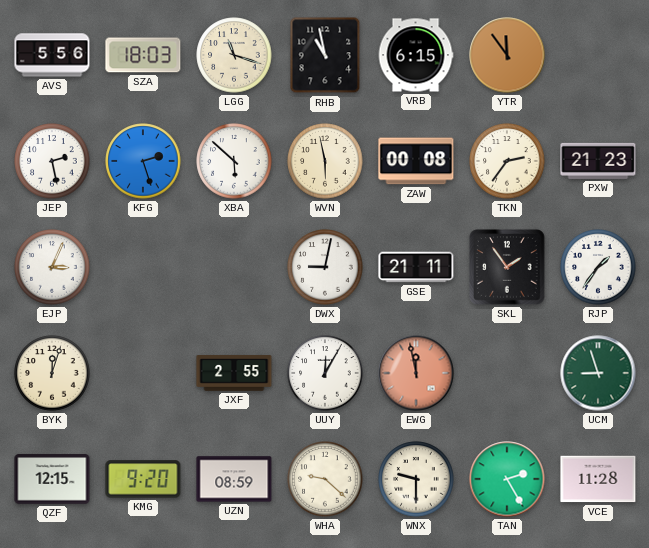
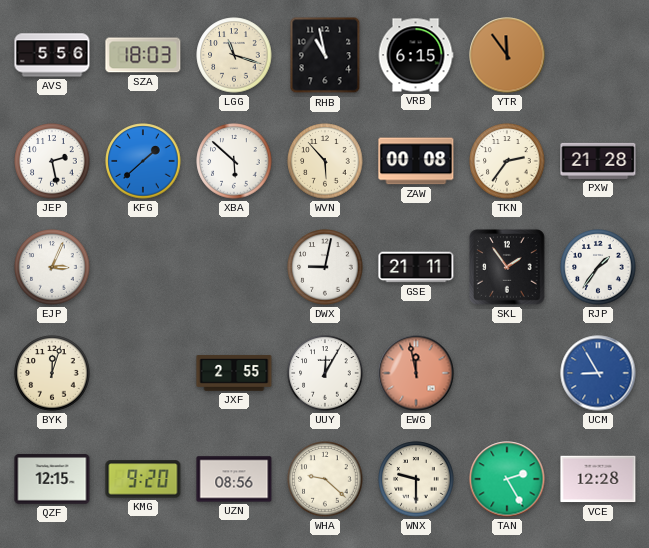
KFG: 2:27 -> 1:38
WVN: 5:58 -> 5:53
PXW: 21:23 -> 21:28
UCM: 8:57 -> 8:55
UCM dial: green -> blue
UZN: 08:59 -> 08:56
VCE: 11:28 -> 12:28
